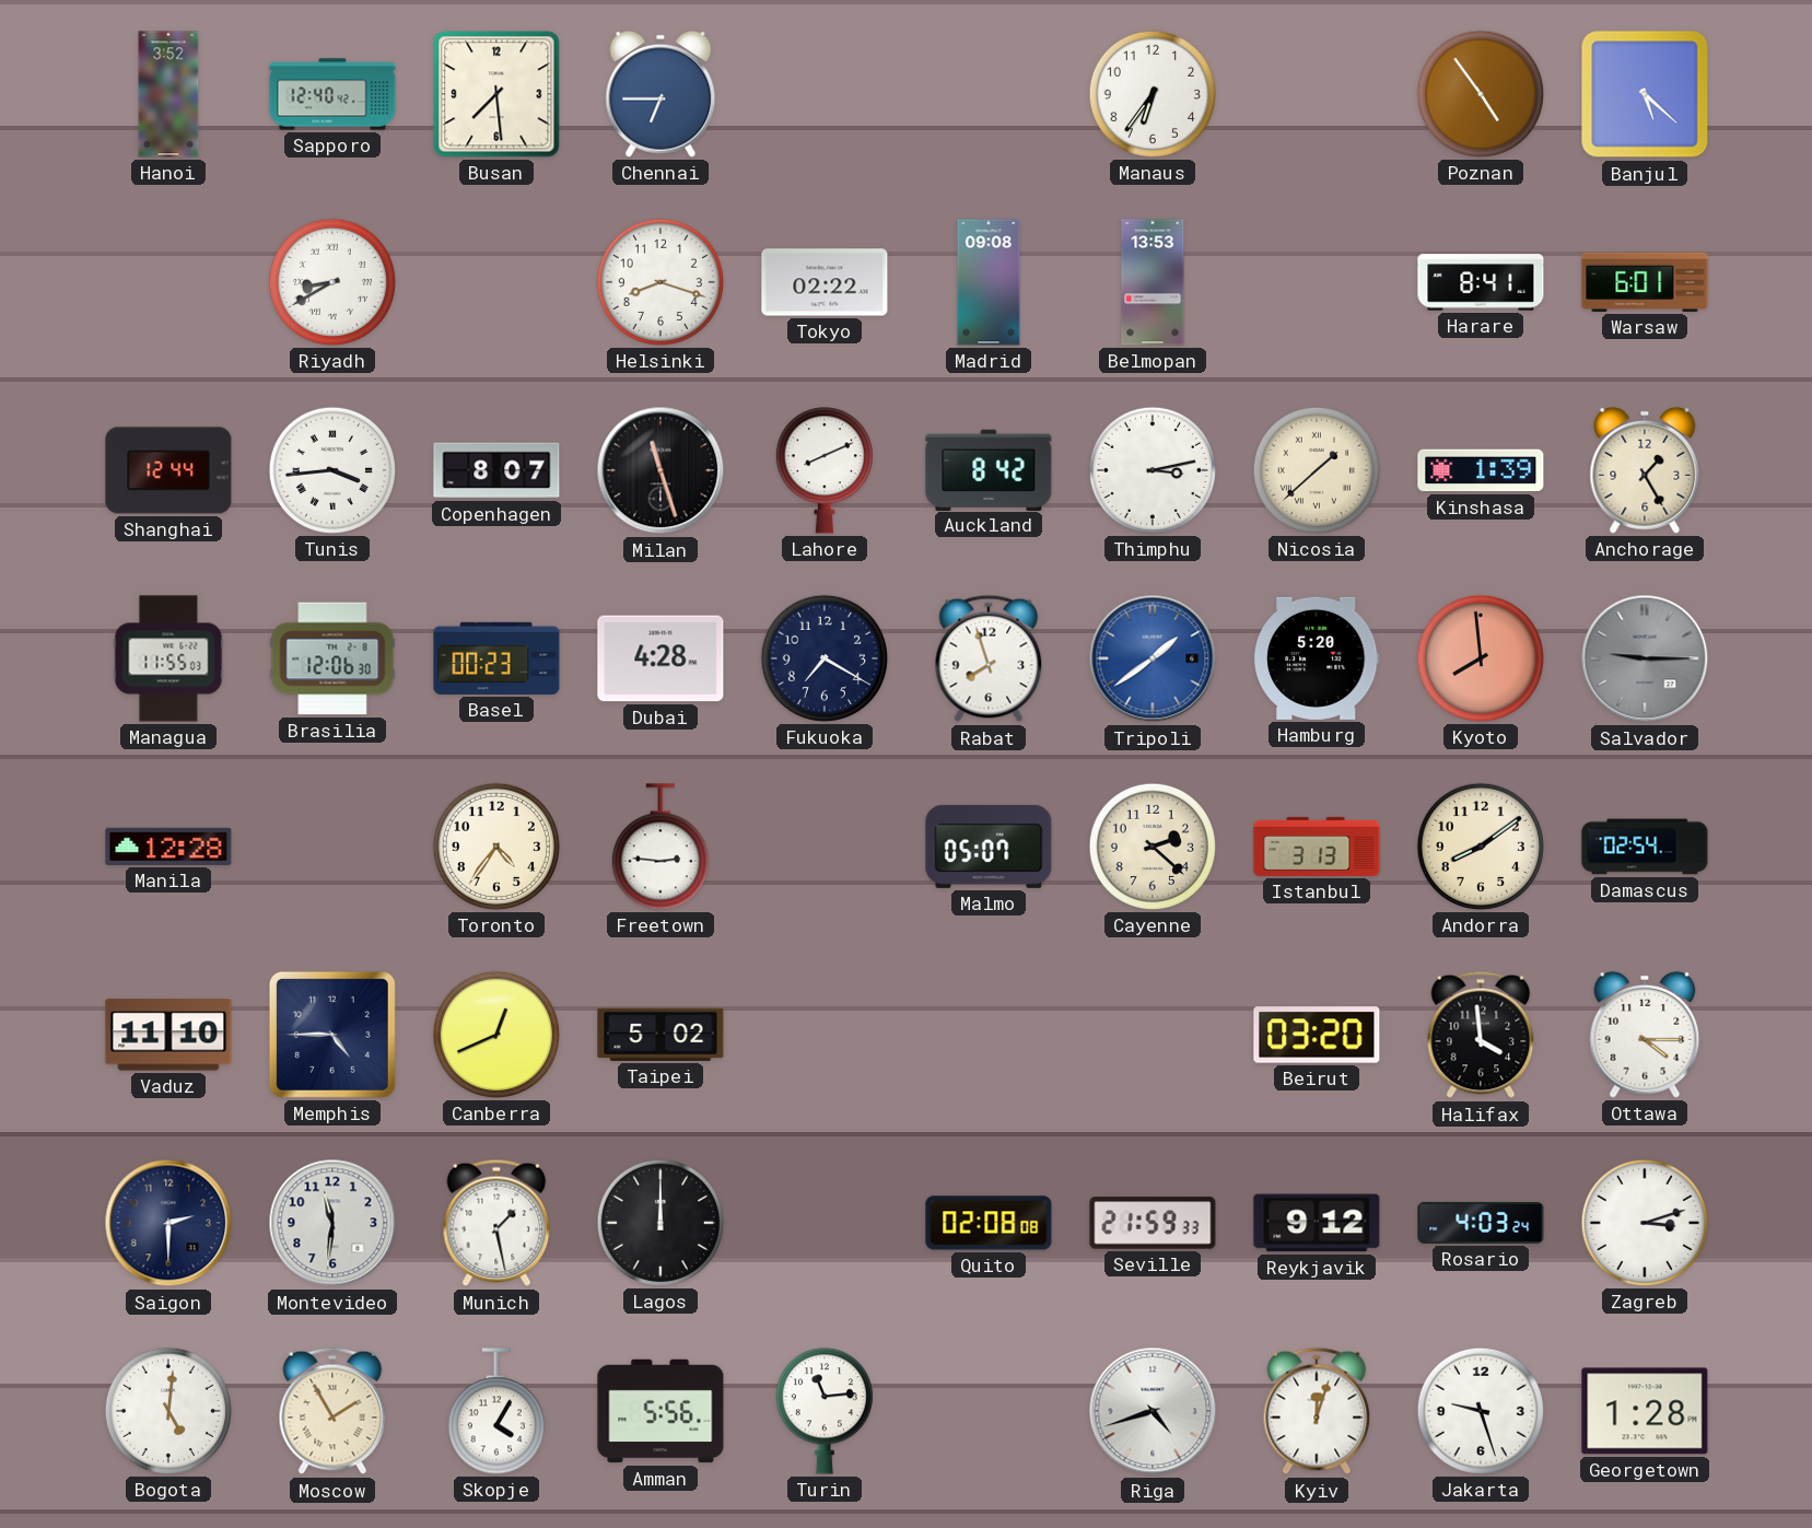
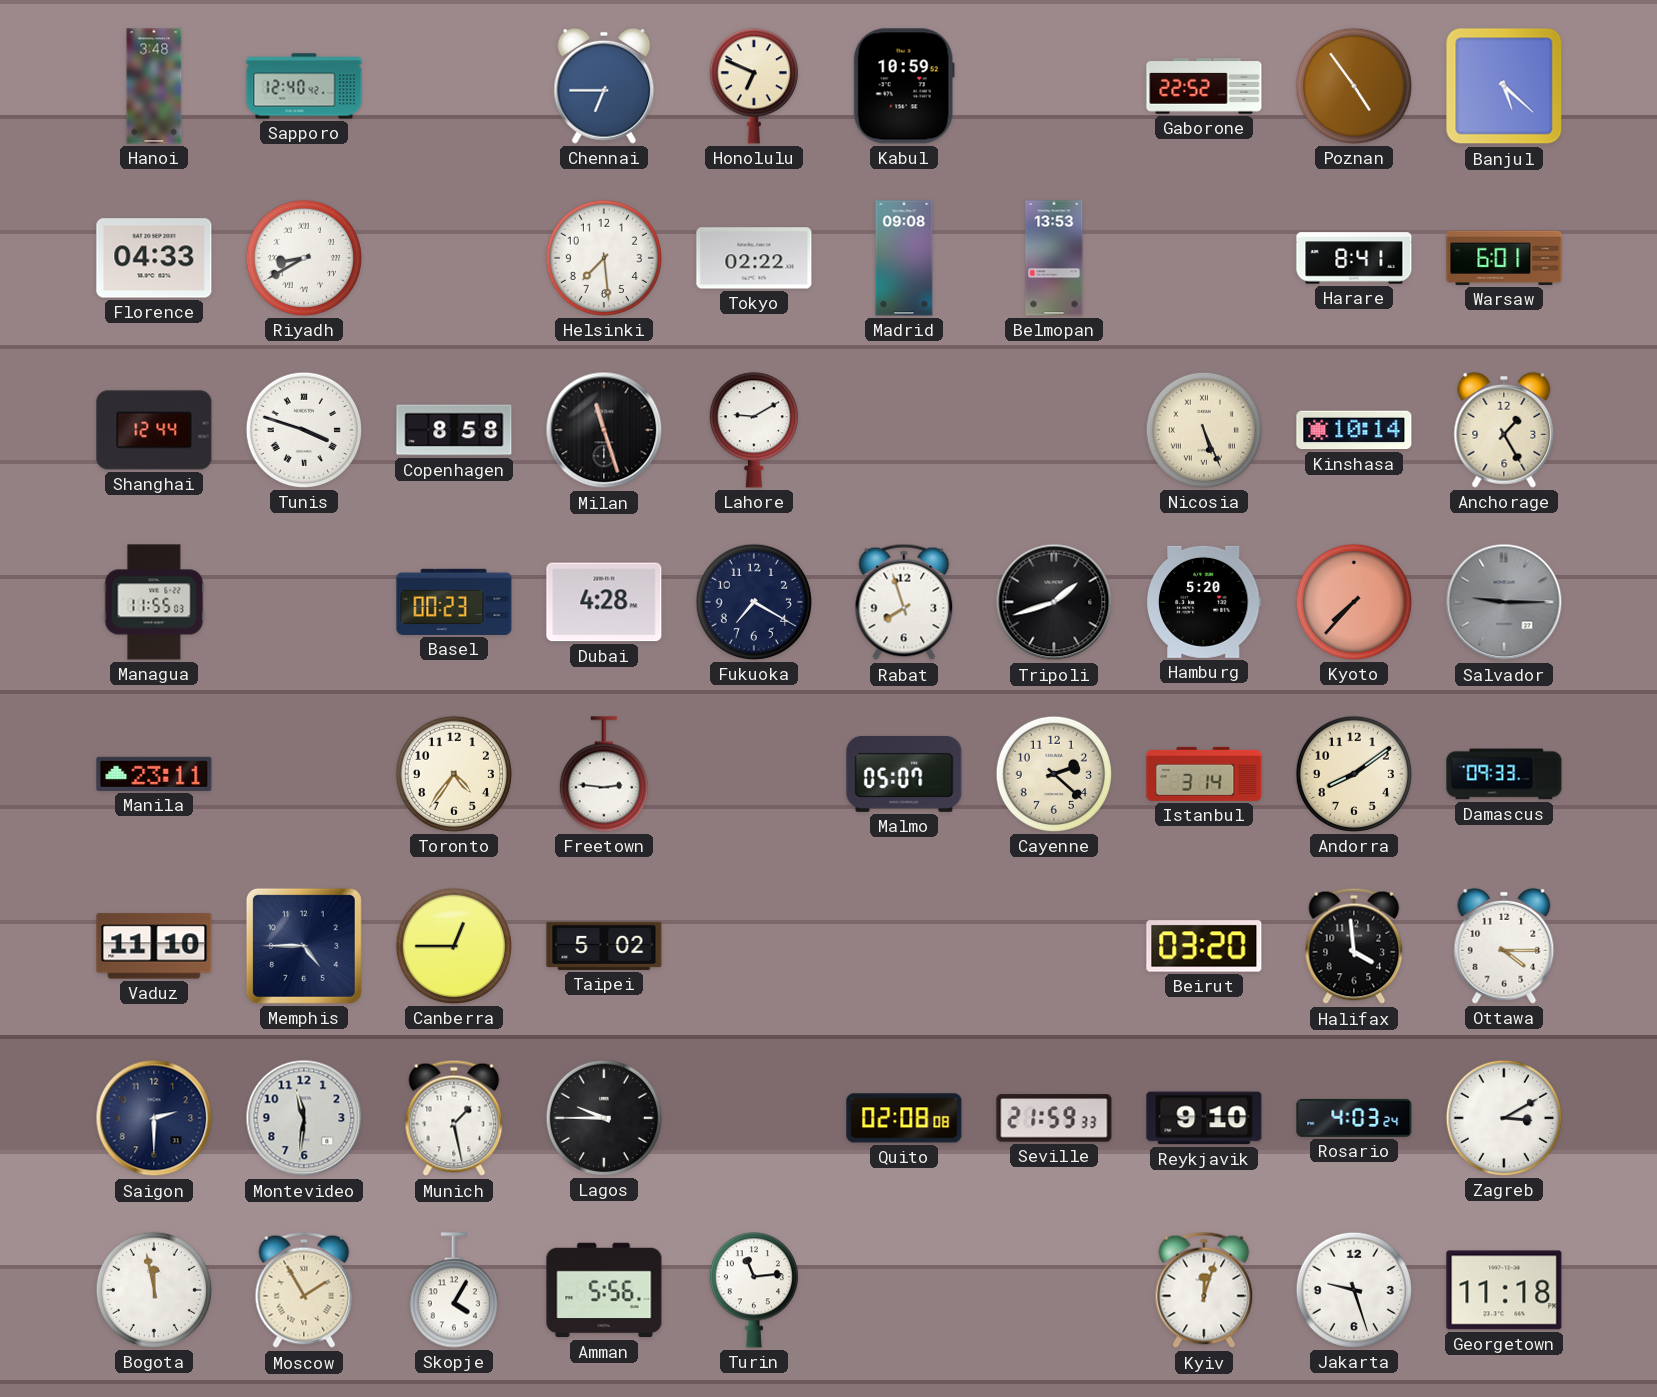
Hanoi: 3:52 -> 3:48
Busan: 7:29 -> none
Honolulu: none -> 6:49
Kabul: none -> 10:59
Manaus: 6:36 -> none
Gaborone: none -> 22:52
Florence: none -> 04:33
Helsinki: 8:18 -> 7:29
Tunis: 3:44 -> 3:48
Copenhagen: 8:07 -> 8:58
Lahore: 8:11 -> 9:10
Auckland: 8:42 -> none
Thimphu: 3:13 -> none
Nicosia: 1:38 -> 5:26
Kinshasa: 1:39 -> 10:14
Brasilia: 12:06 -> none
Tripoli: 1:39 -> 1:42
Tripoli dial: blue -> black
Kyoto: 7:59 -> 7:37
Manila: 12:28 -> 23:11
Istanbul: 3:13 -> 3:14
Damascus: 02:54 -> 09:33
Canberra: 12:41 -> 12:45
Lagos: 12:00 -> 9:45
Reykjavik: 9:12 -> 9:10
Zagreb: 3:12 -> 3:10
Bogota: 5:01 -> 11:58
Riga: 4:42 -> none
Georgetown: 1:28 -> 11:18
